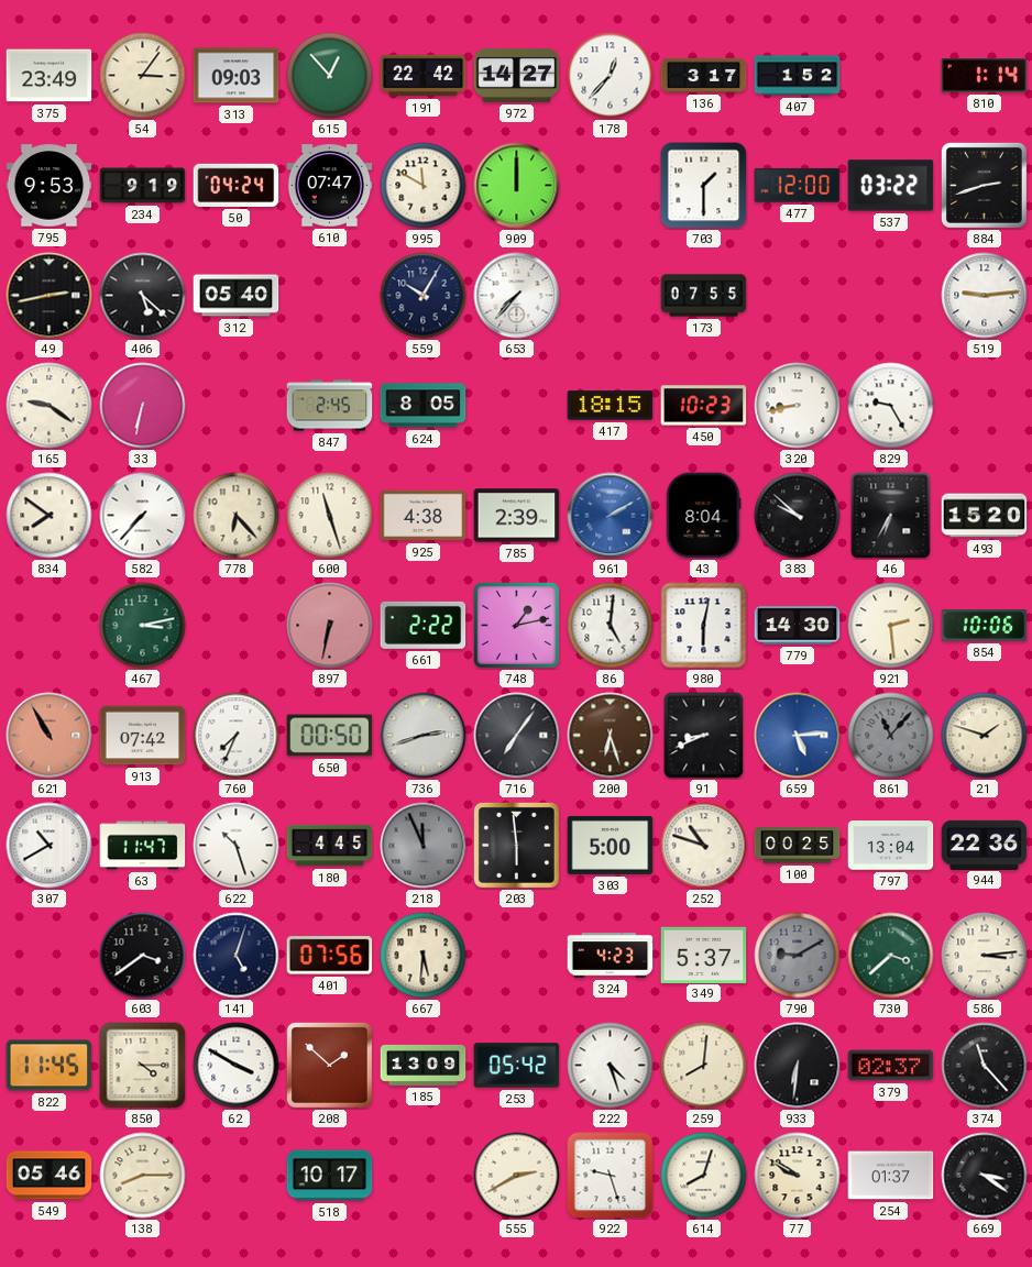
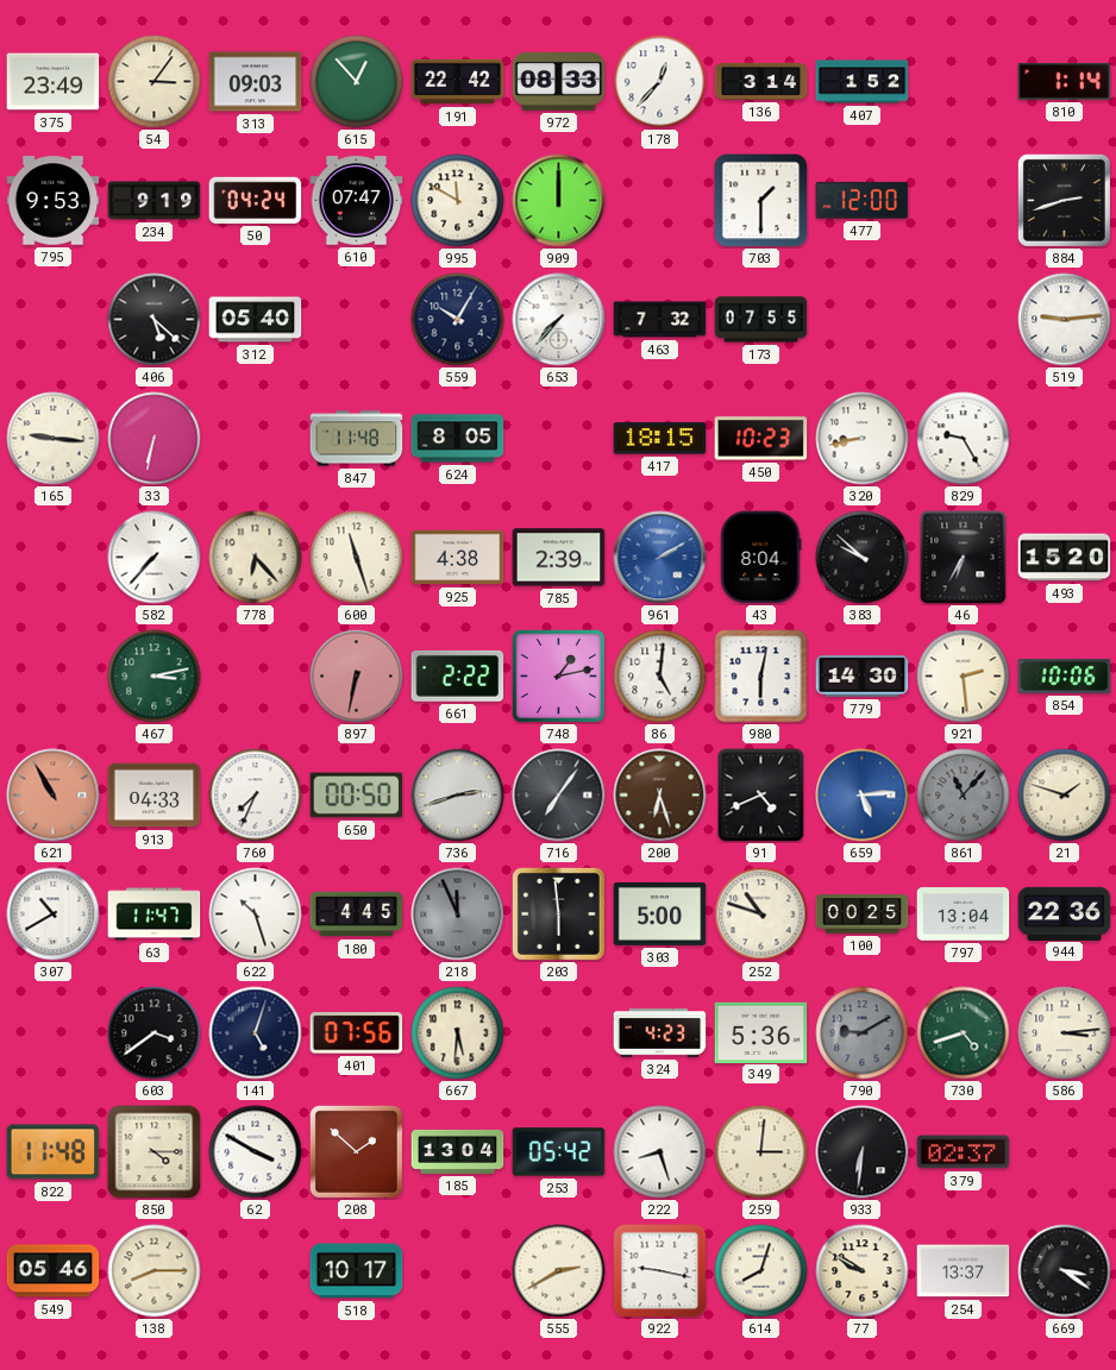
972: 14:27 -> 08:33
136: 3:17 -> 3:14
537: 03:22 -> none
49: 2:43 -> none
463: none -> 7:32
165: 9:21 -> 9:16
847: 2:45 -> 11:48
834: 7:51 -> none
913: 07:42 -> 04:33
91: 8:41 -> 4:41
349: 5:37 -> 5:36
730: 3:38 -> 4:42
822: 11:45 -> 11:48
185: 13:09 -> 13:04
222: 4:27 -> 8:27
259: 8:01 -> 3:01
374: 11:23 -> none
922: 9:27 -> 9:17
254: 01:37 -> 13:37
